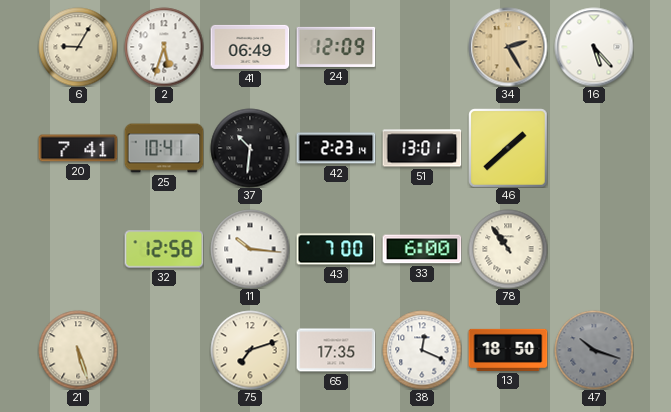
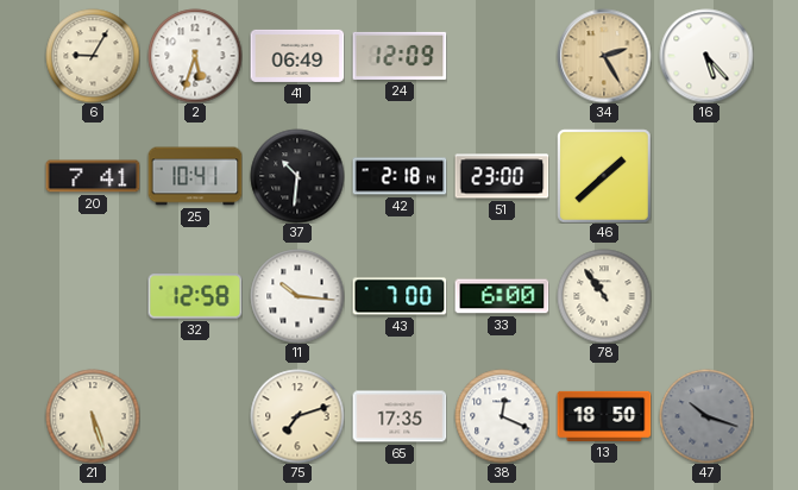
42: 2:23 -> 2:18
51: 13:01 -> 23:00
